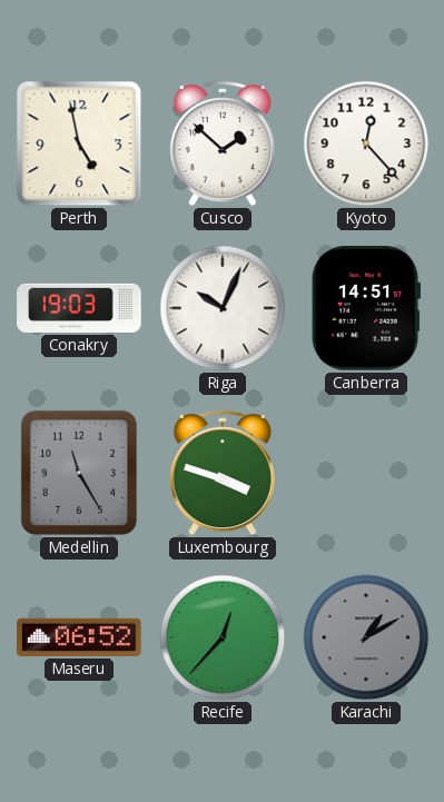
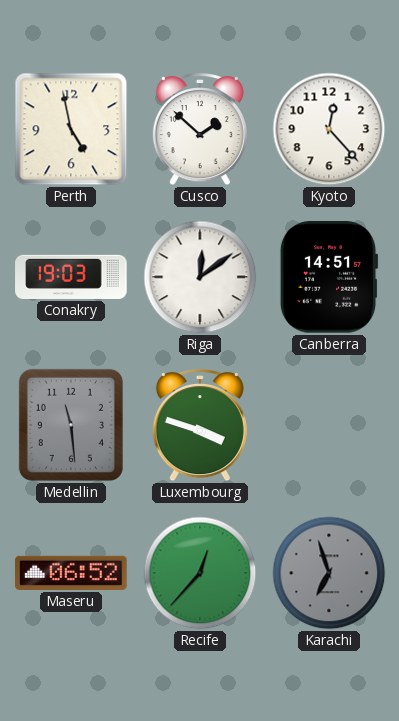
Riga: 10:04 -> 12:09
Medellin: 11:25 -> 11:29
Karachi: 1:10 -> 6:57
